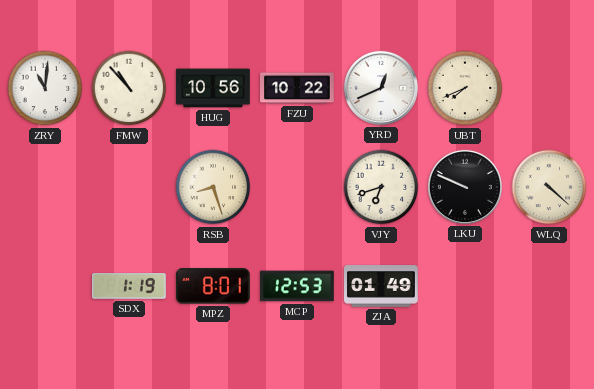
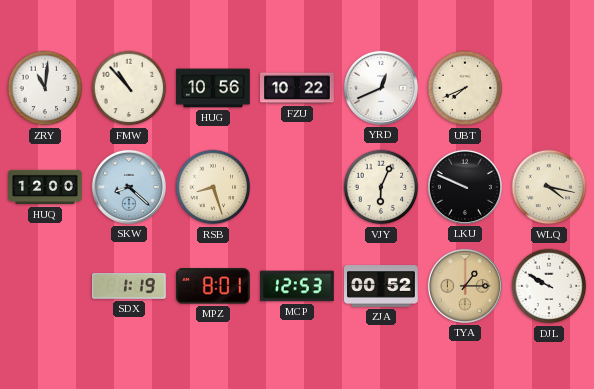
HUQ: none -> 12:00
SKW: none -> 8:22
VJY: 6:42 -> 6:04
WLQ: 4:22 -> 4:17
ZJA: 01:49 -> 00:52
TYA: none -> 1:15
DJL: none -> 9:50
